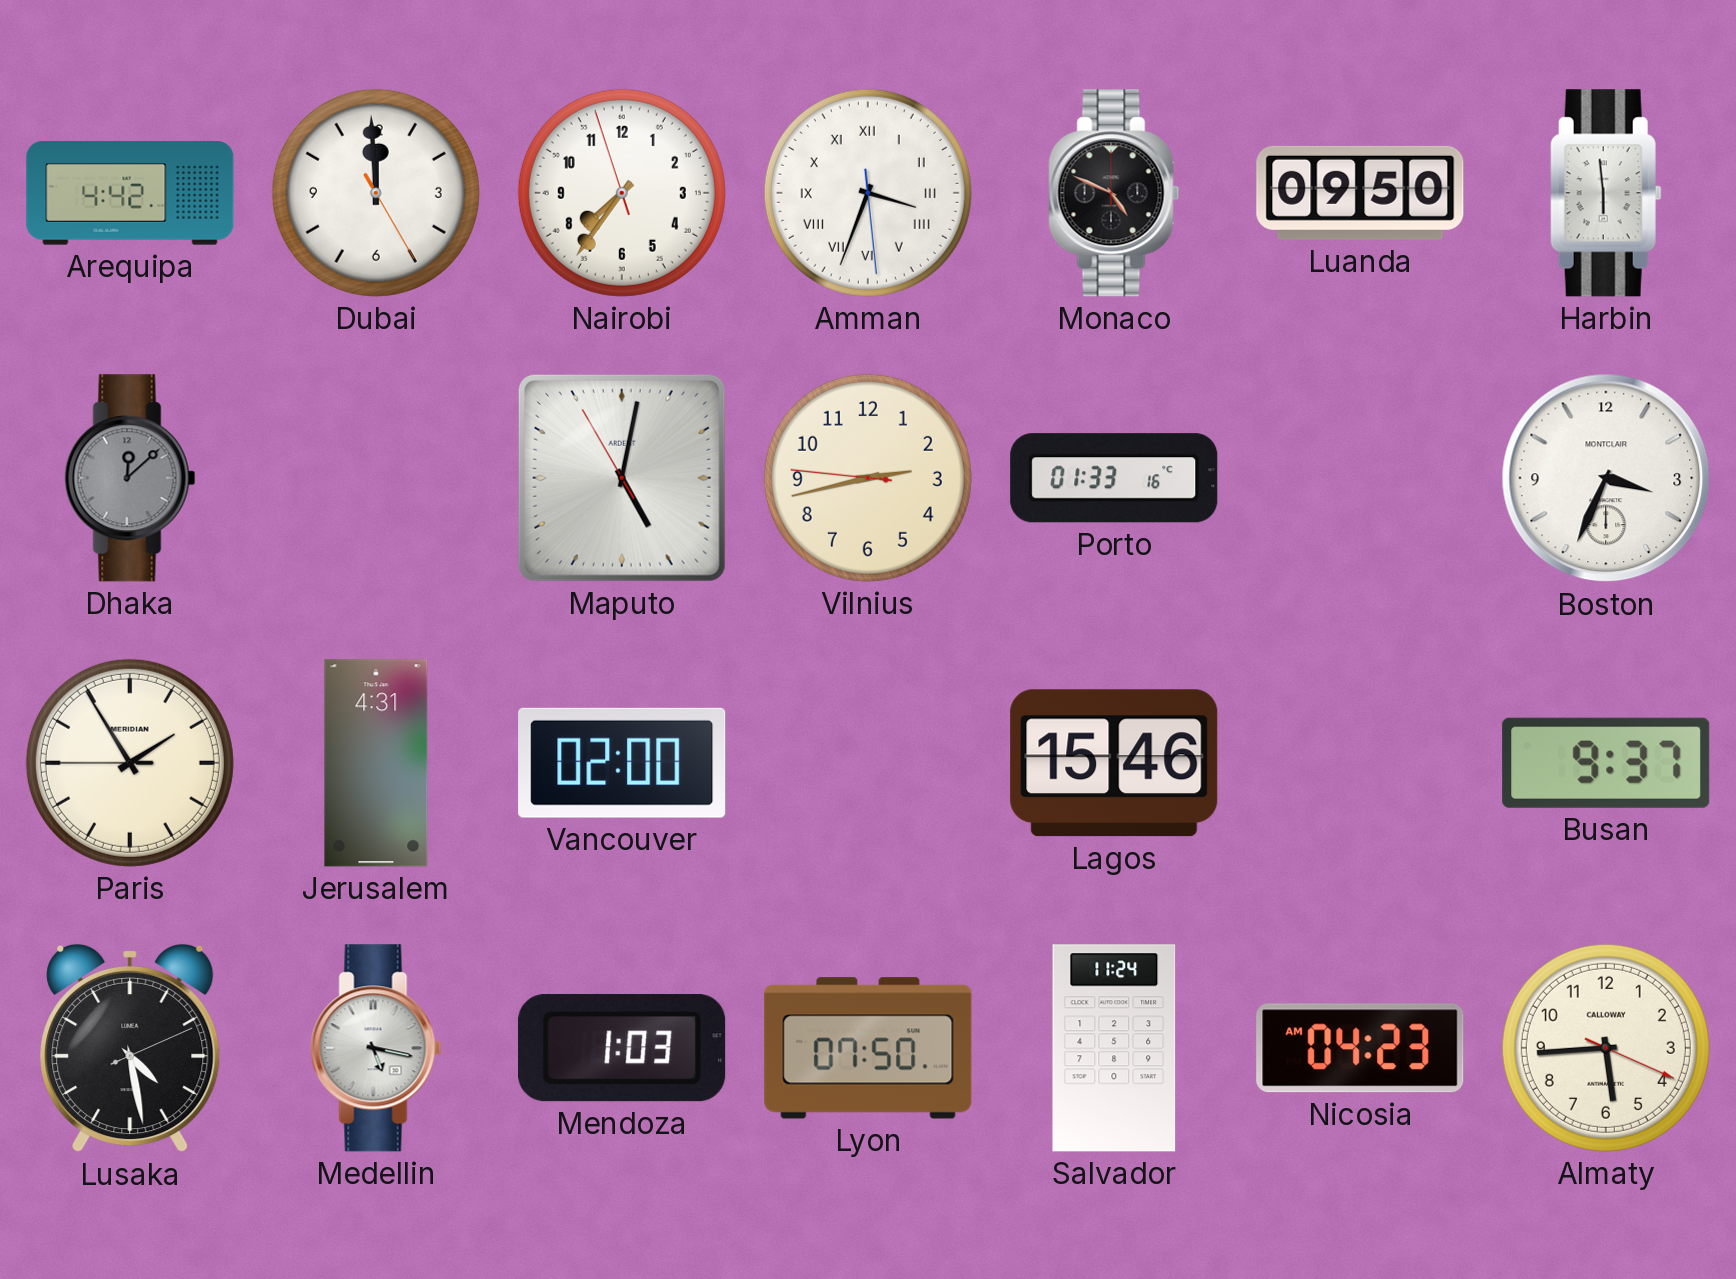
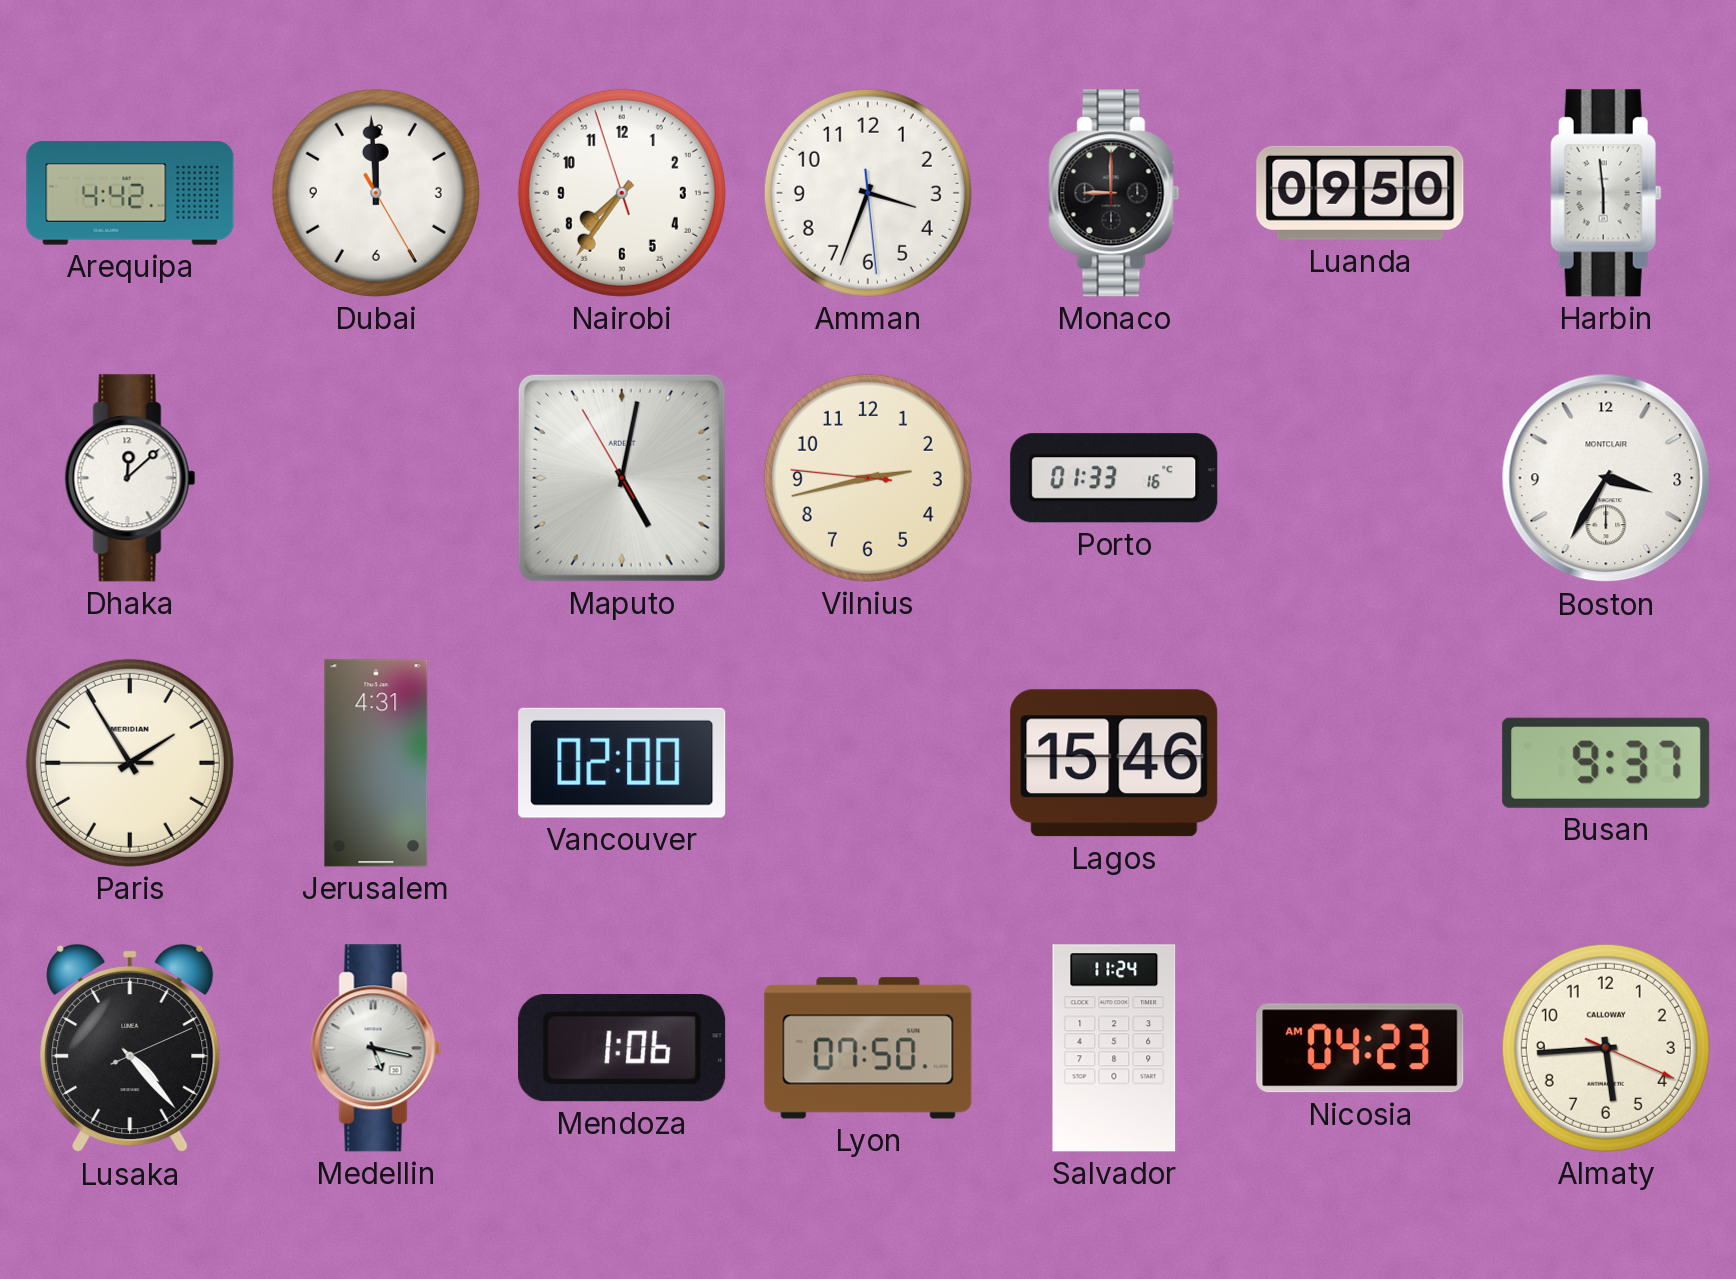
Amman numerals: Roman -> Arabic
Monaco: 4:49 -> 9:00
Dhaka dial: grey -> white
Boston: 3:34 -> 3:35
Lusaka: 4:28 -> 4:23
Mendoza: 1:03 -> 1:06
